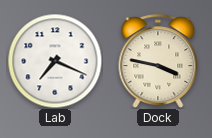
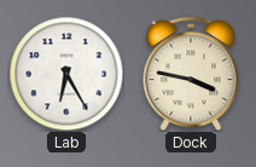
Lab: 7:19 -> 6:25
